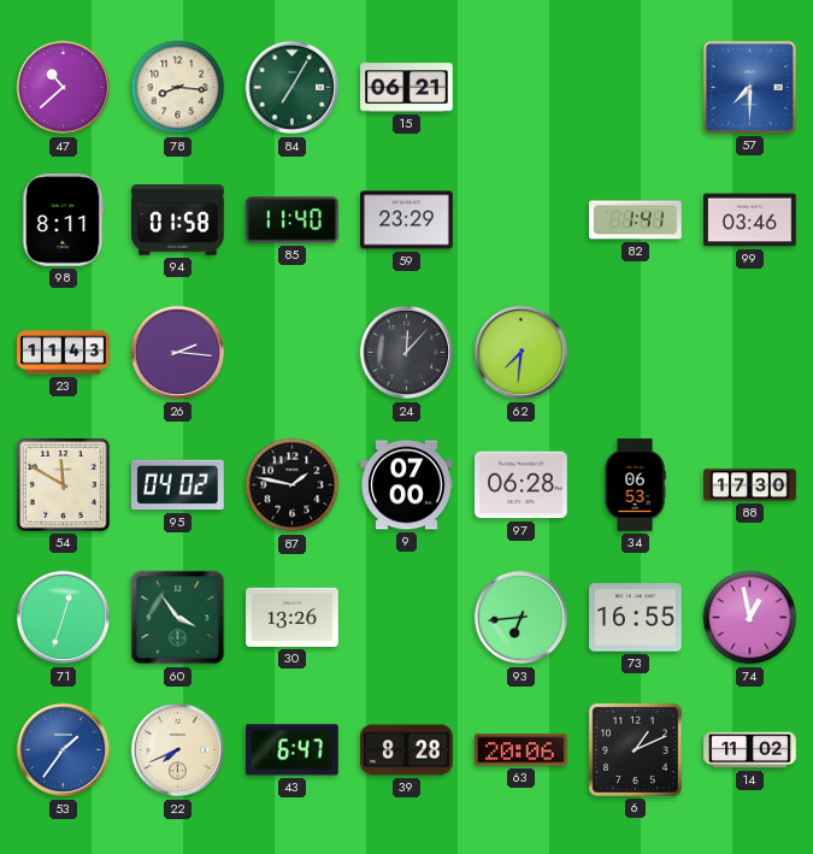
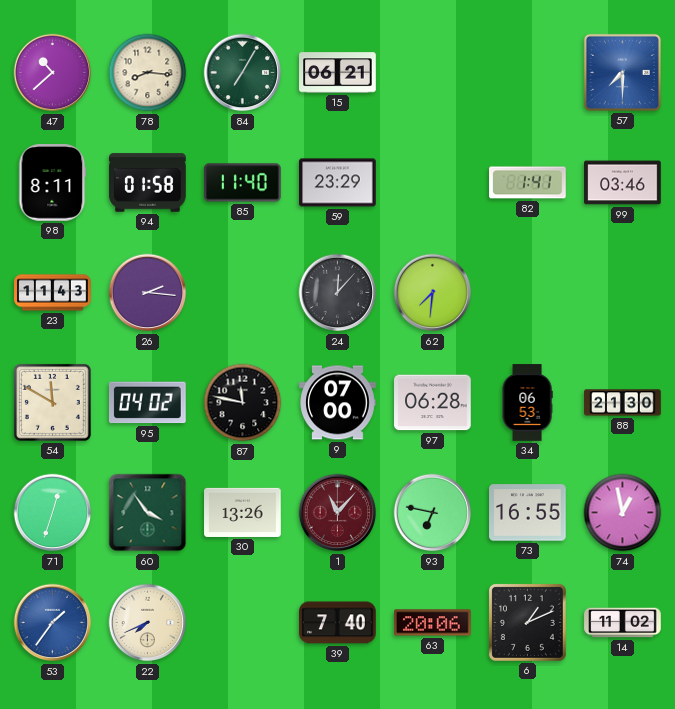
87: 1:47 -> 11:47
88: 17:30 -> 21:30
1: none -> 11:07
93: 6:44 -> 6:47
43: 6:47 -> none
39: 8:28 -> 7:40
